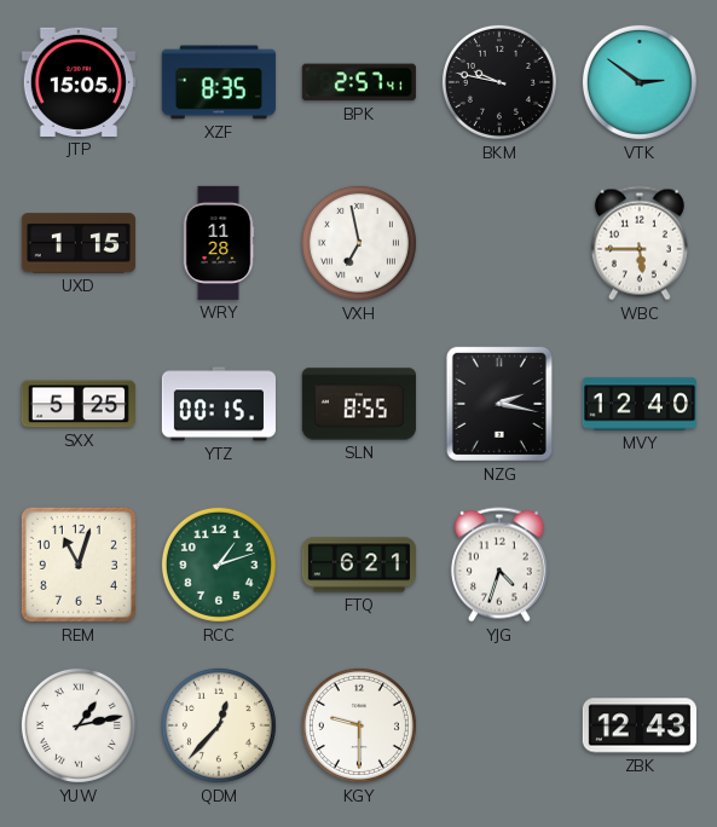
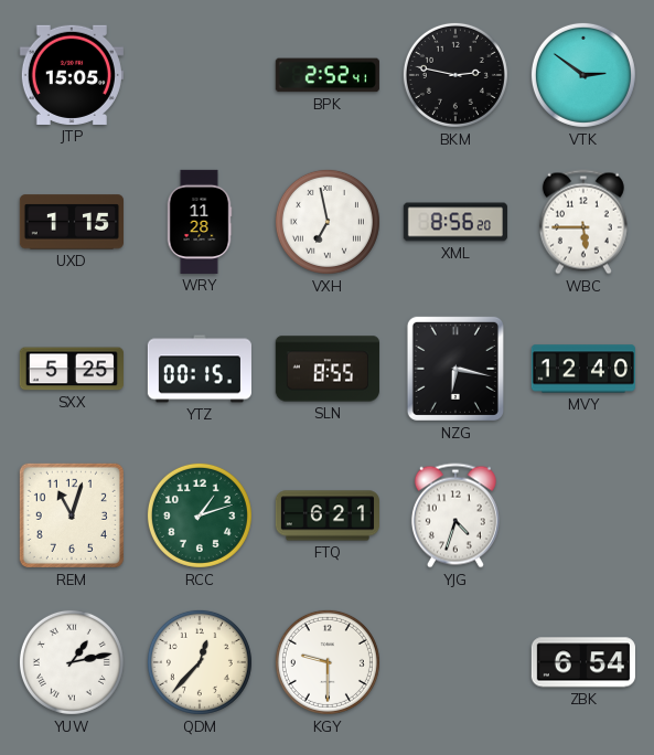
XZF: 8:35 -> none
BPK: 2:57 -> 2:52
BKM: 9:47 -> 2:47
XML: none -> 8:56
NZG: 2:17 -> 6:17
ZBK: 12:43 -> 6:54
